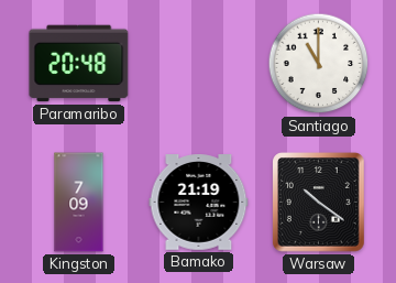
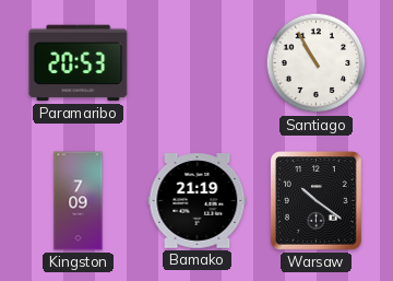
Paramaribo: 20:48 -> 20:53
Santiago: 11:00 -> 10:55
